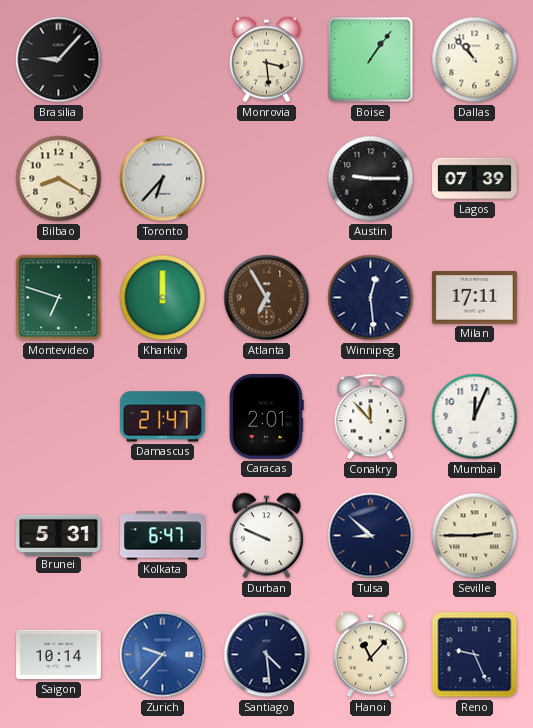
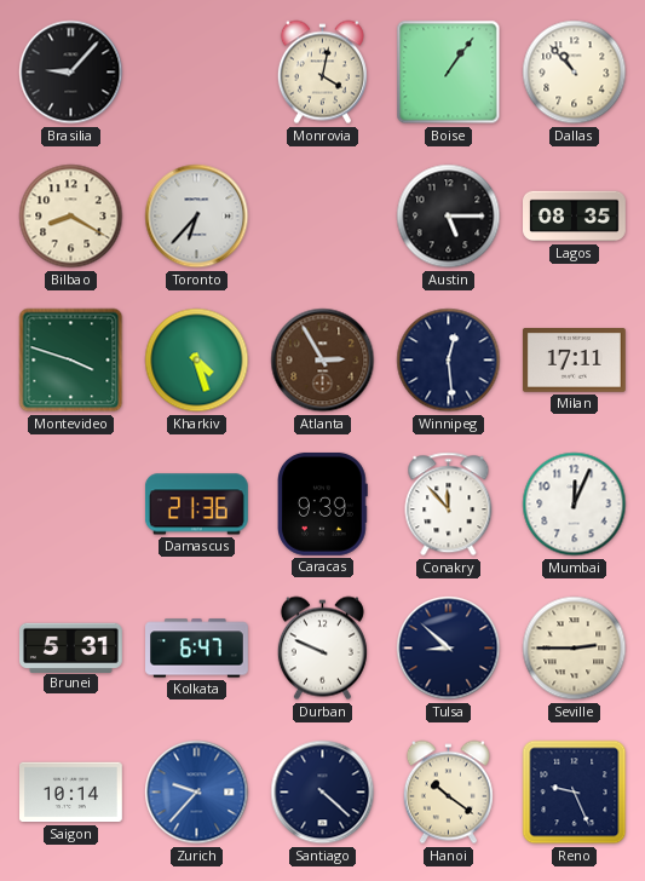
Monrovia: 3:29 -> 4:02
Austin: 9:15 -> 5:15
Lagos: 07:39 -> 08:35
Montevideo: 6:48 -> 3:48
Kharkiv: 12:00 -> 4:27
Atlanta: 6:55 -> 2:55
Damascus: 21:47 -> 21:36
Caracas: 2:01 -> 9:39
Santiago: 4:29 -> 4:22
Hanoi: 11:07 -> 10:21
